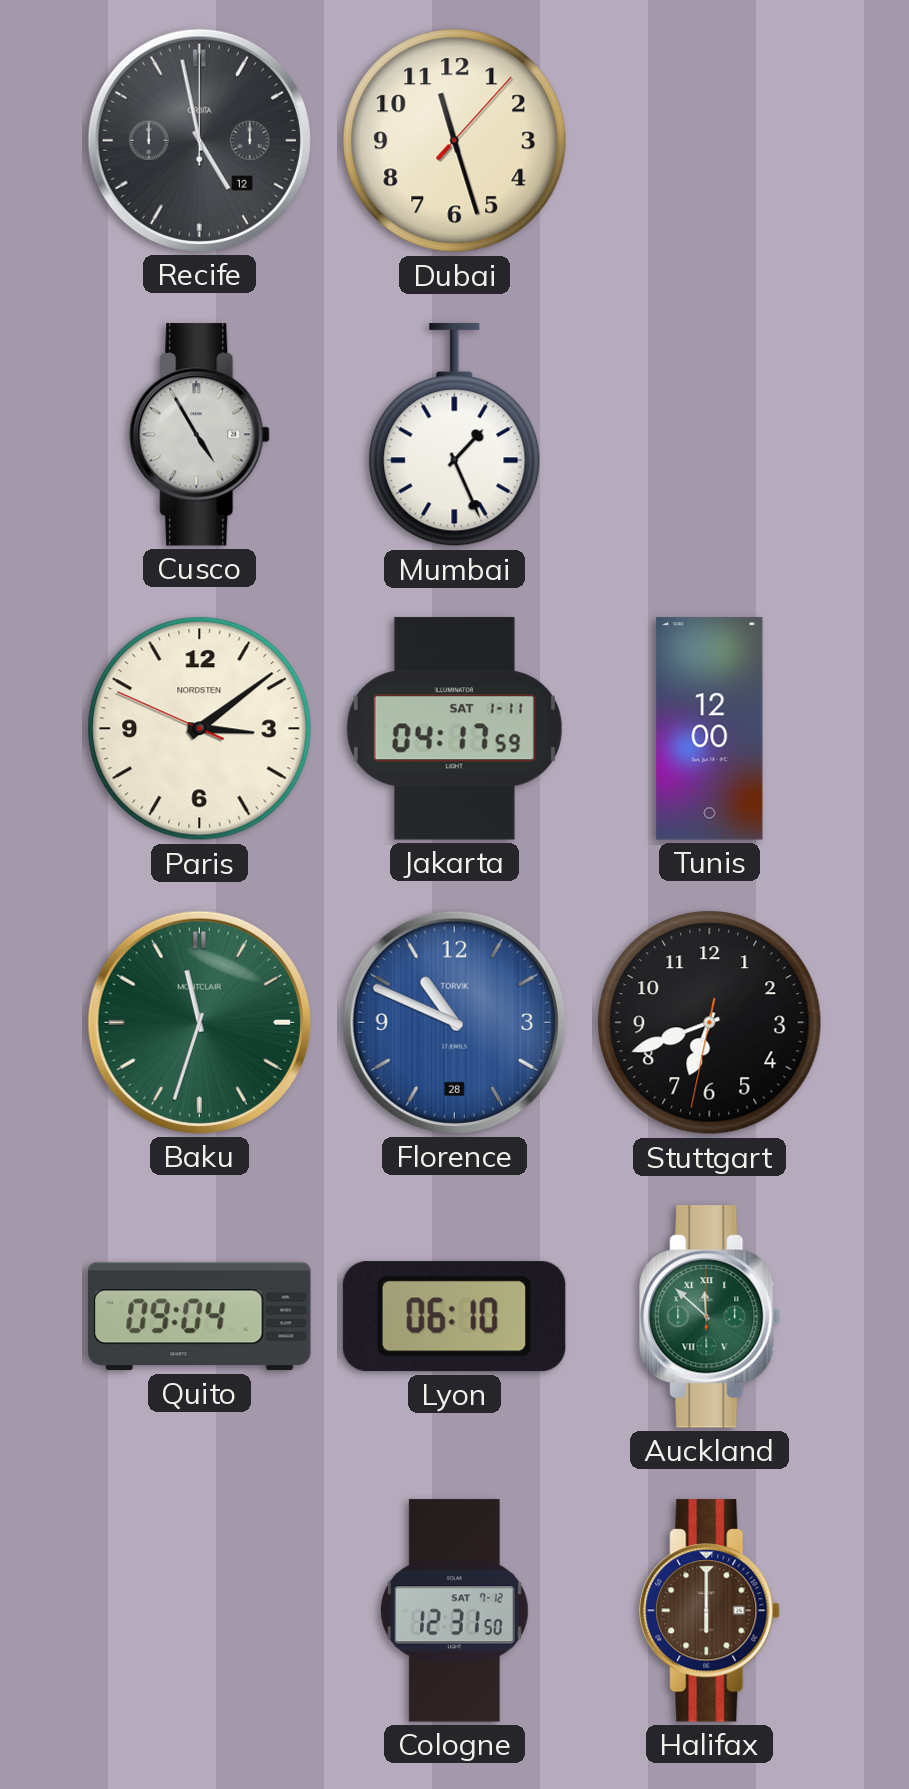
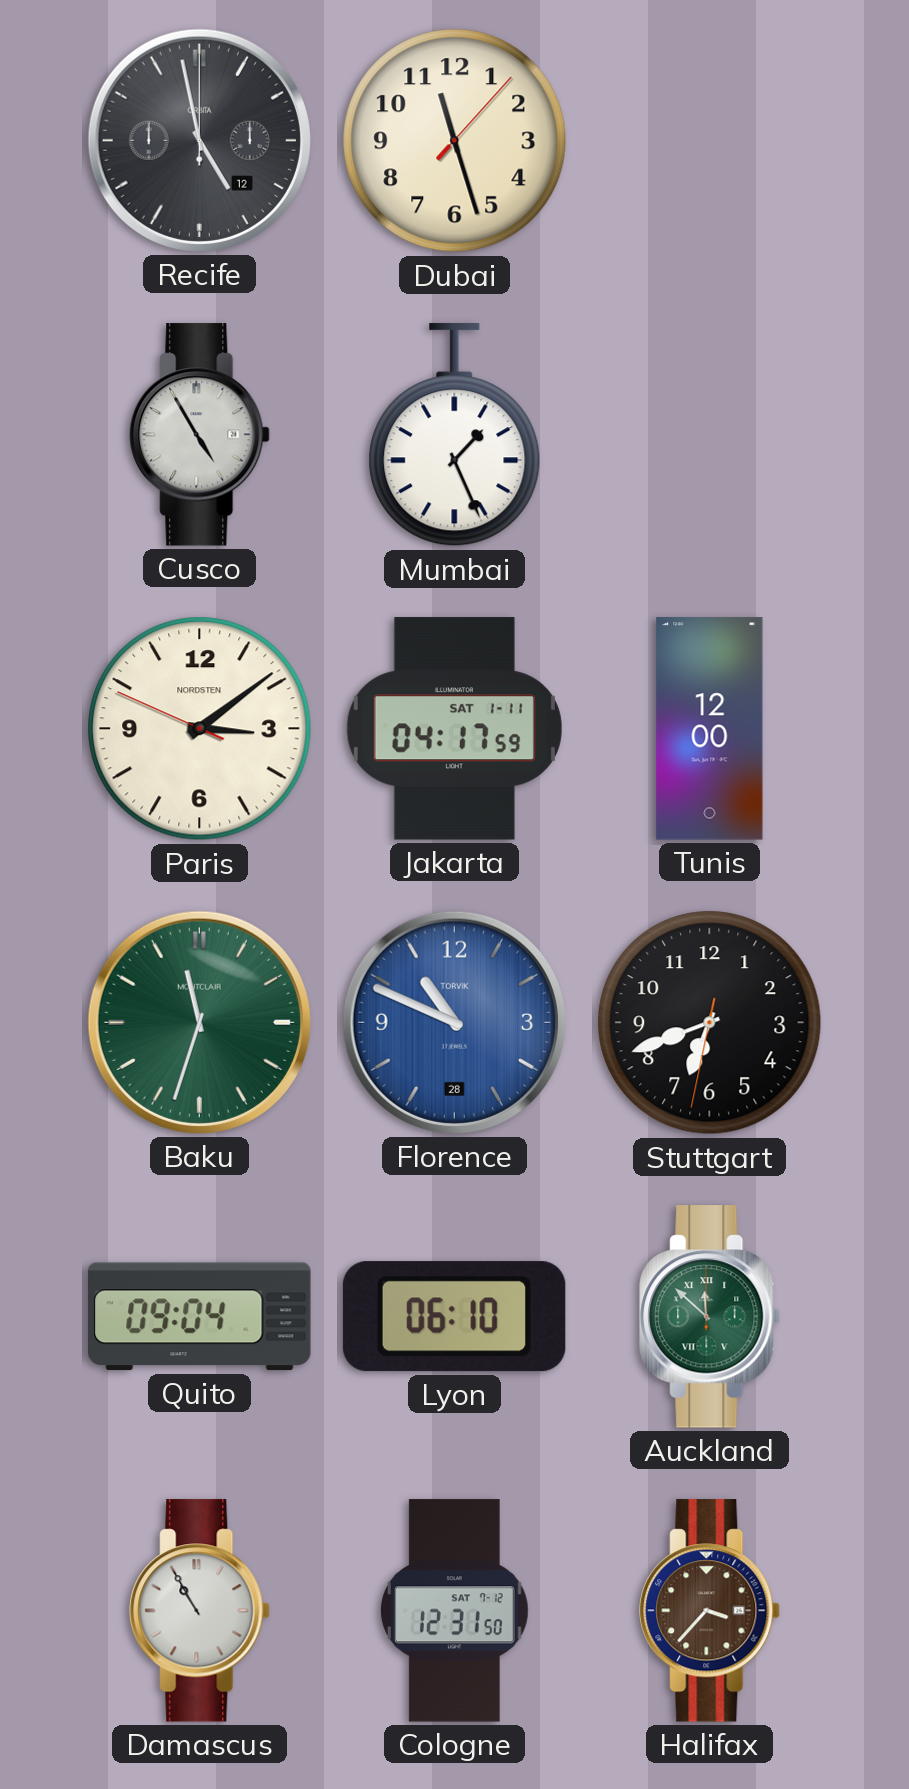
Damascus: none -> 10:55
Halifax: 6:00 -> 3:37
